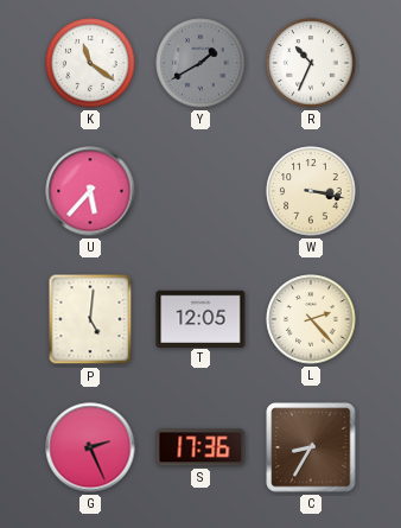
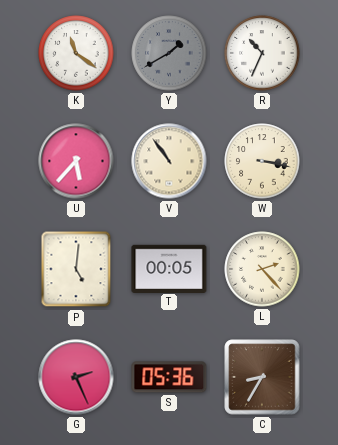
V: none -> 10:54
T: 12:05 -> 00:05
S: 17:36 -> 05:36
